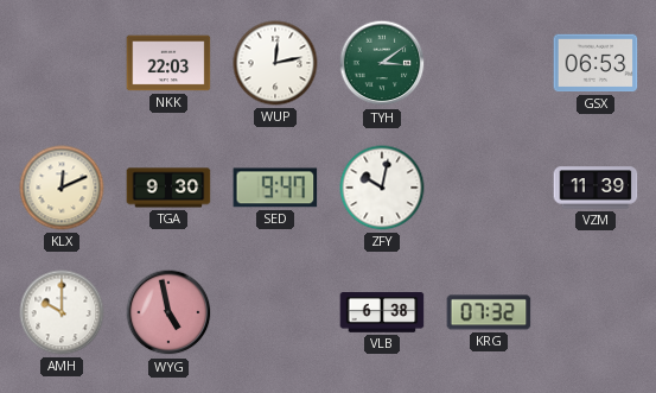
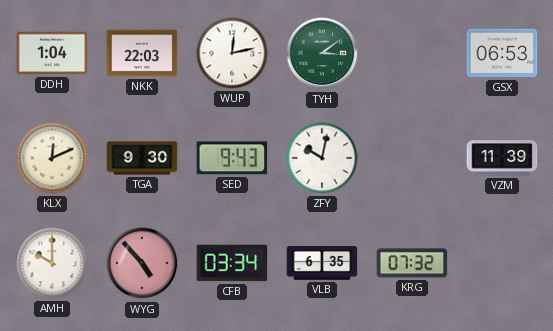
DDH: none -> 1:04
SED: 9:47 -> 9:43
WYG: 4:58 -> 4:53
CFB: none -> 03:34
VLB: 6:38 -> 6:35
